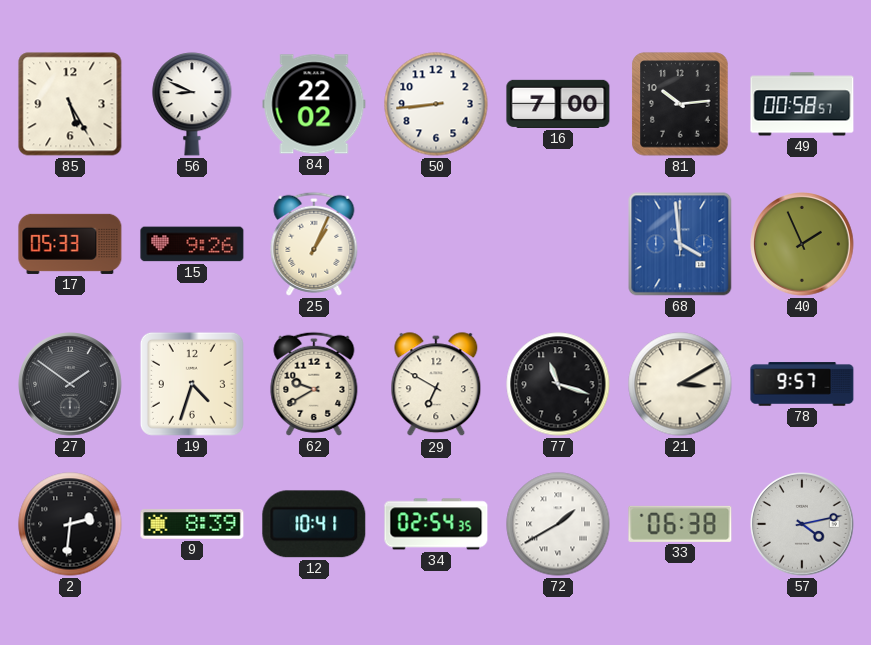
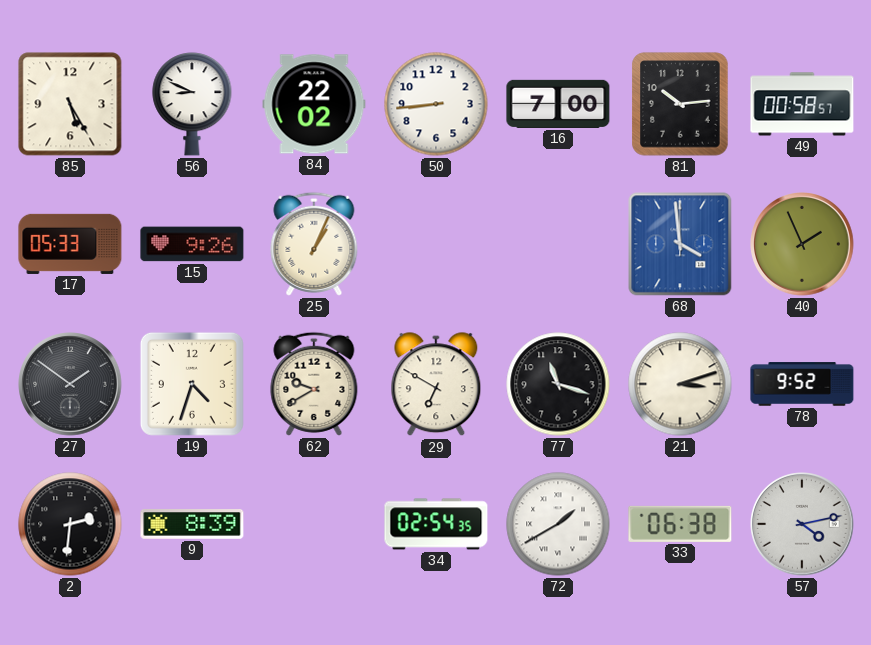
21: 3:10 -> 3:12
78: 9:57 -> 9:52
12: 10:41 -> none
